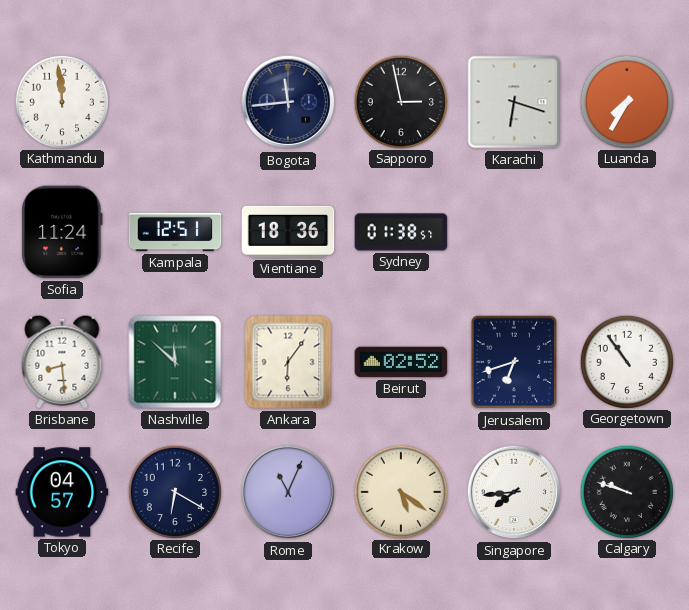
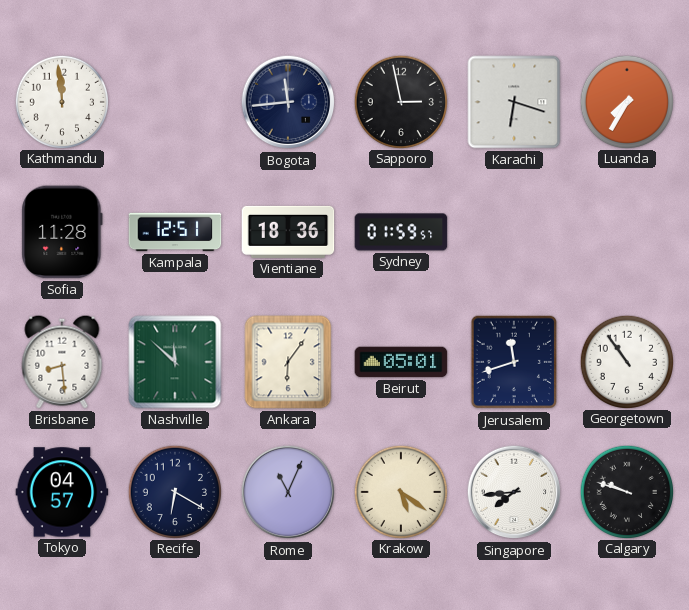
Sofia: 11:24 -> 11:28
Sydney: 01:38 -> 01:59
Beirut: 02:52 -> 05:01
Jerusalem: 6:42 -> 11:42
